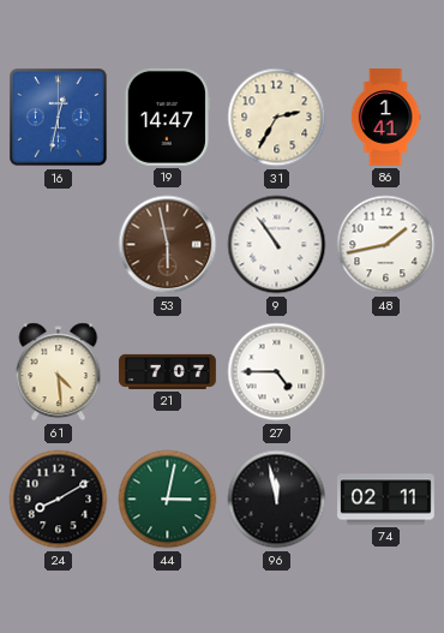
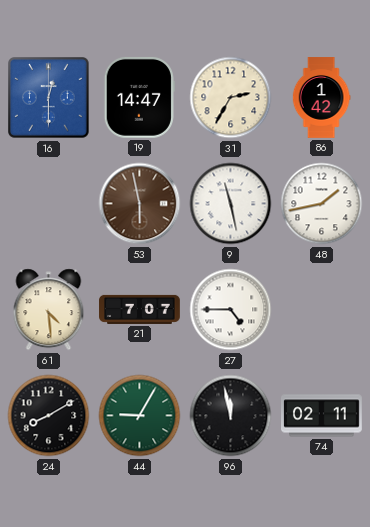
16: 12:32 -> 12:30
86: 1:41 -> 1:42
9: 10:54 -> 11:28
44: 3:02 -> 9:05
